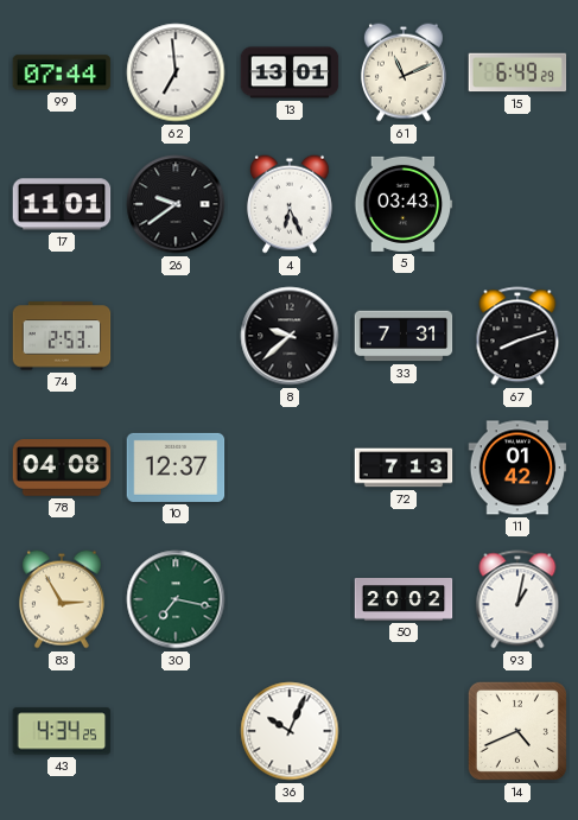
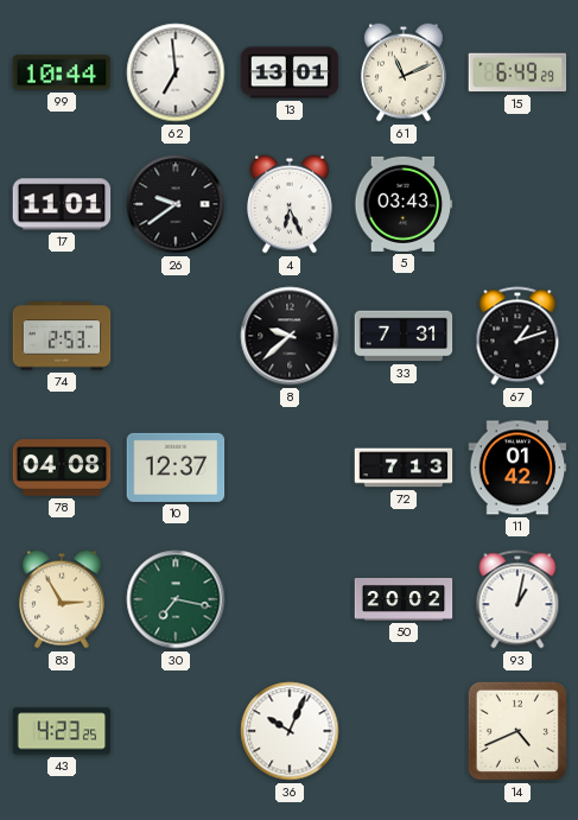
99: 07:44 -> 10:44
67: 8:12 -> 1:12
43: 4:34 -> 4:23
